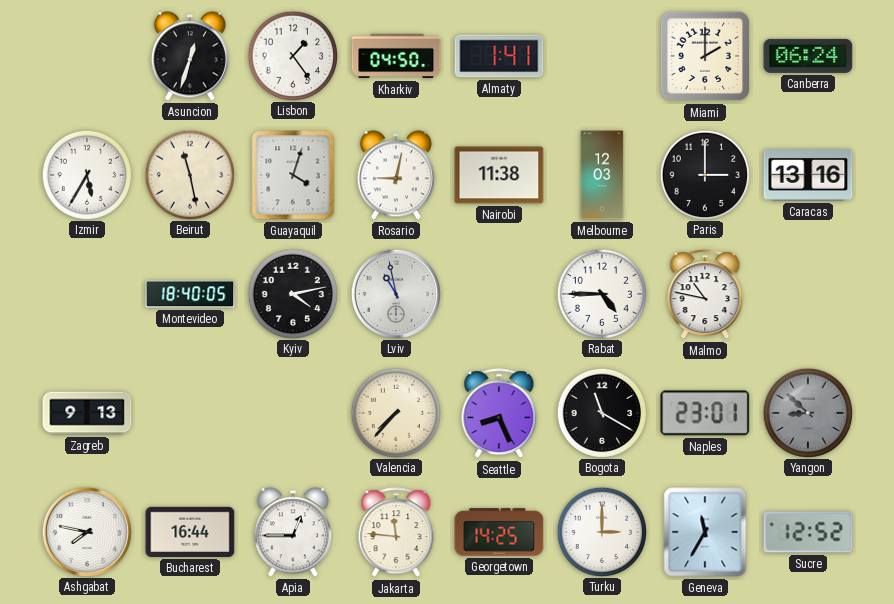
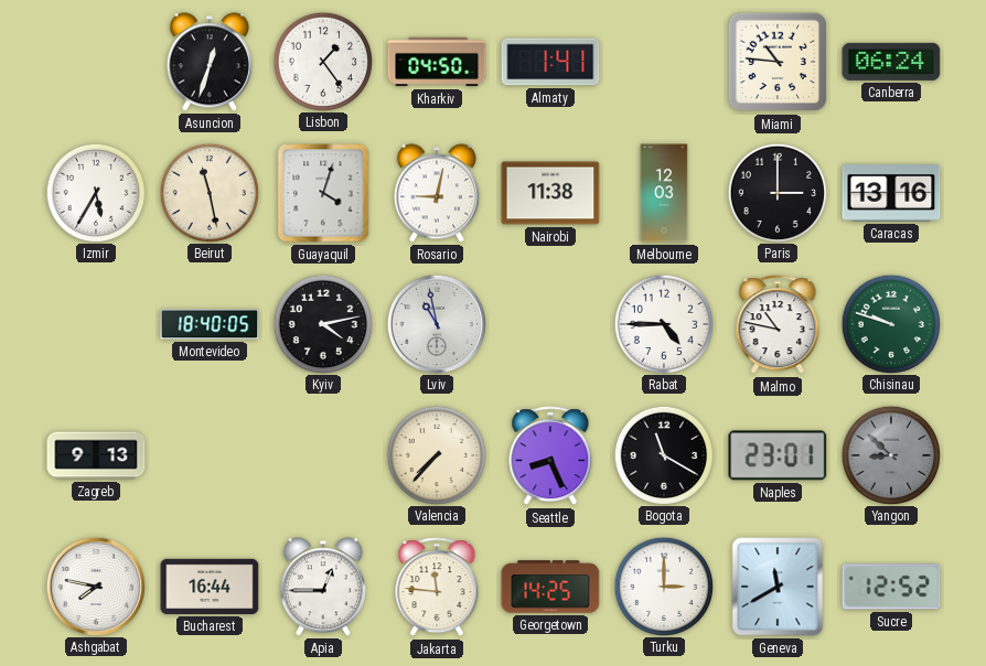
Miami: 2:00 -> 10:46
Chisinau: none -> 9:48
Geneva: 11:35 -> 11:40
